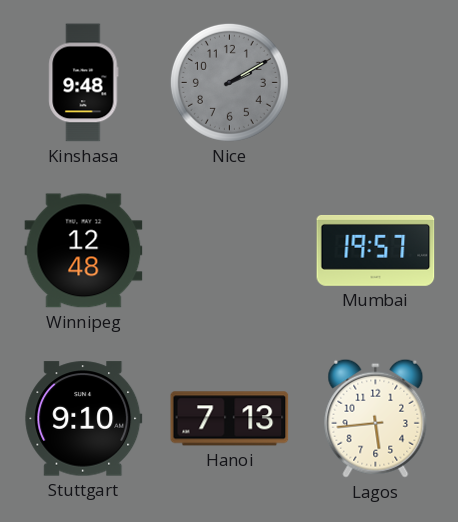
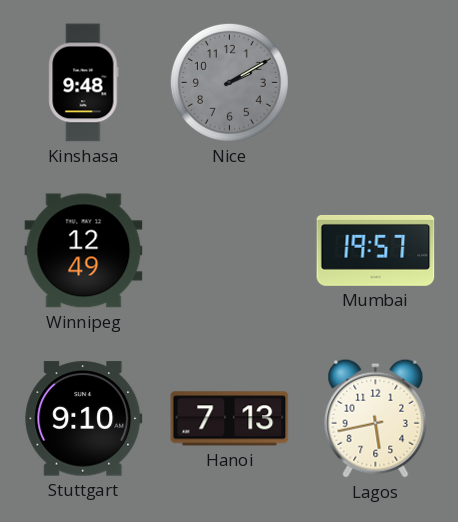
Winnipeg: 12:48 -> 12:49
Lagos: 5:44 -> 5:43
